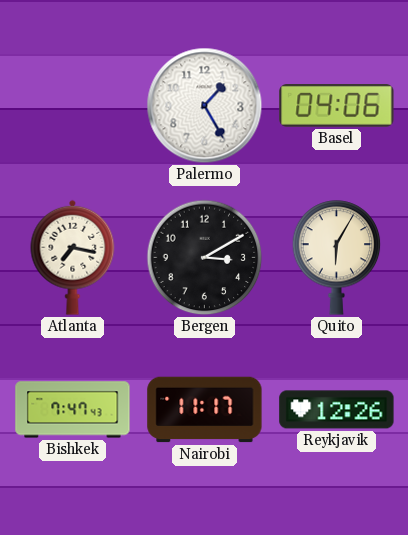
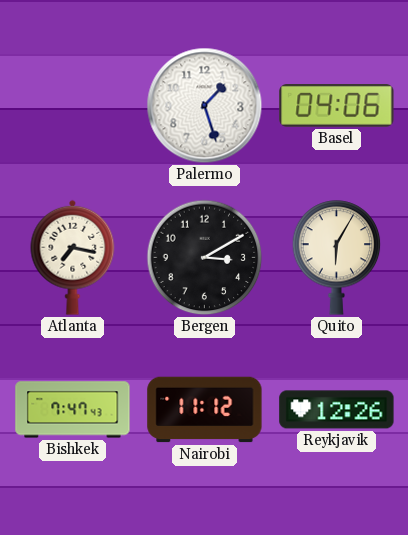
Palermo: 1:25 -> 1:27
Nairobi: 11:17 -> 11:12
